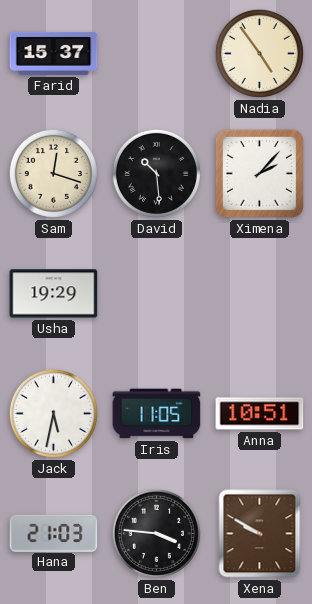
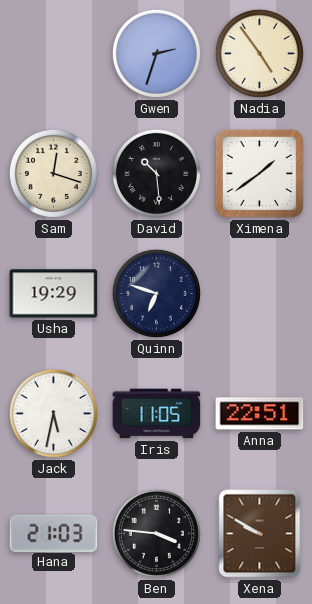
Farid: 15:37 -> none
Gwen: none -> 2:33
Ximena: 2:07 -> 1:39
Quinn: none -> 6:48
Anna: 10:51 -> 22:51
